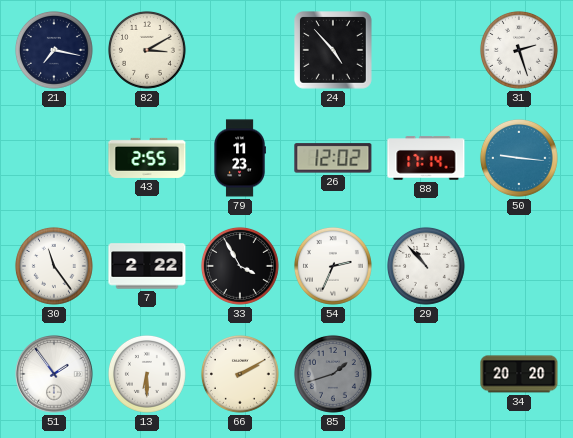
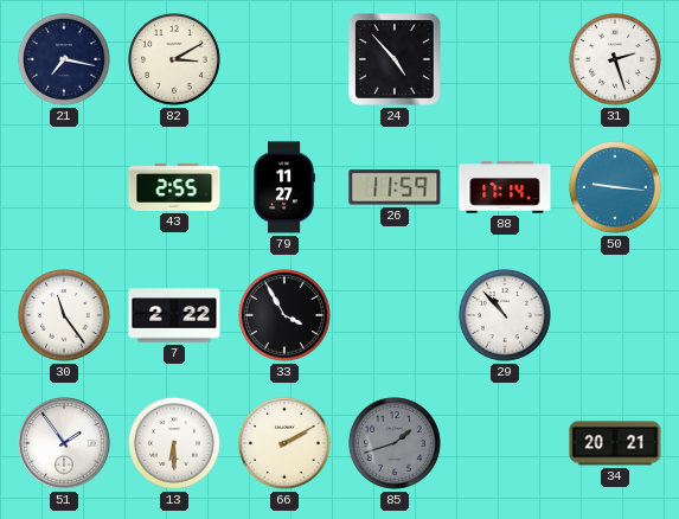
79: 11:23 -> 11:27
26: 12:02 -> 11:59
54: 2:34 -> none
34: 20:20 -> 20:21
